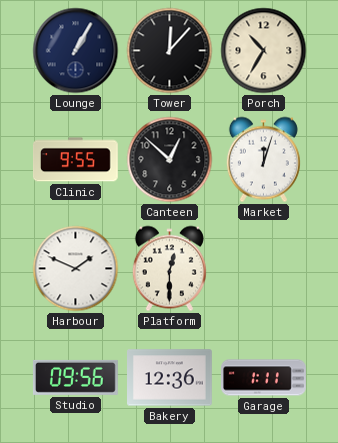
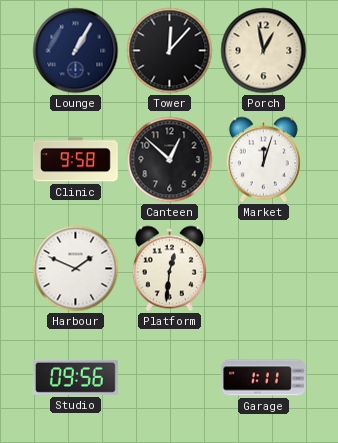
Porch: 10:35 -> 12:58
Clinic: 9:55 -> 9:58
Platform: 12:30 -> 12:31
Bakery: 12:36 -> none
